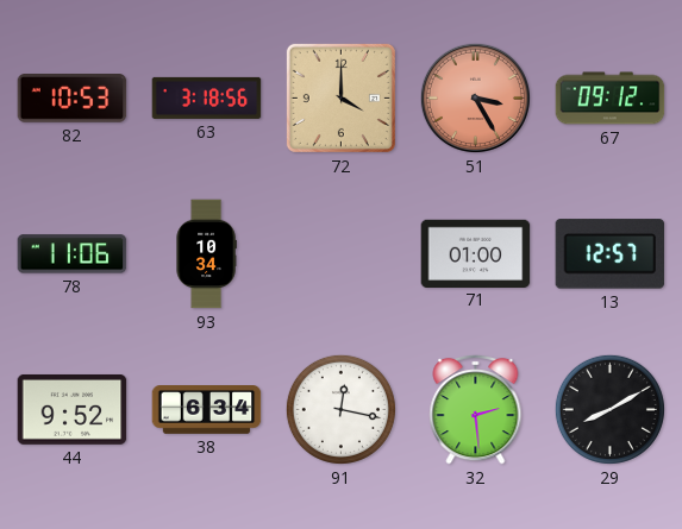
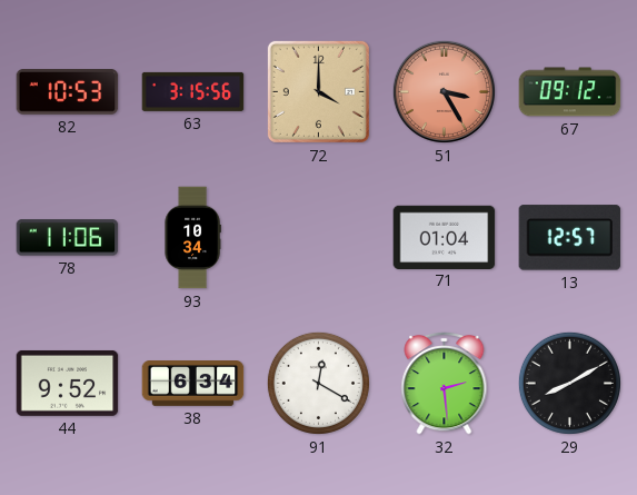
63: 3:18 -> 3:15
71: 01:00 -> 01:04
91: 12:17 -> 12:20
